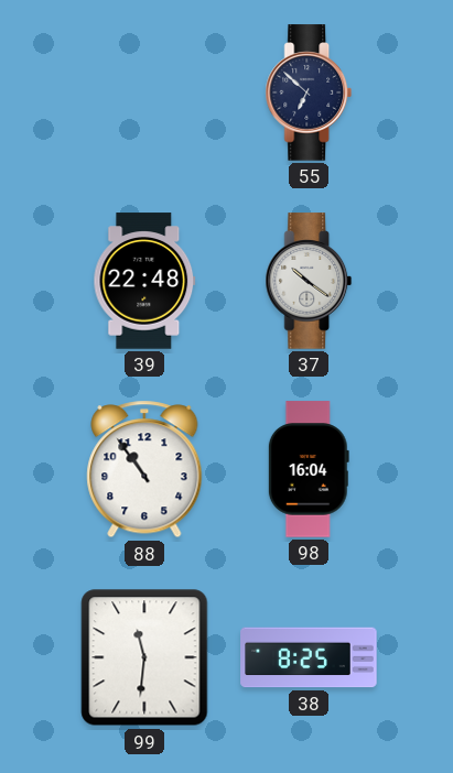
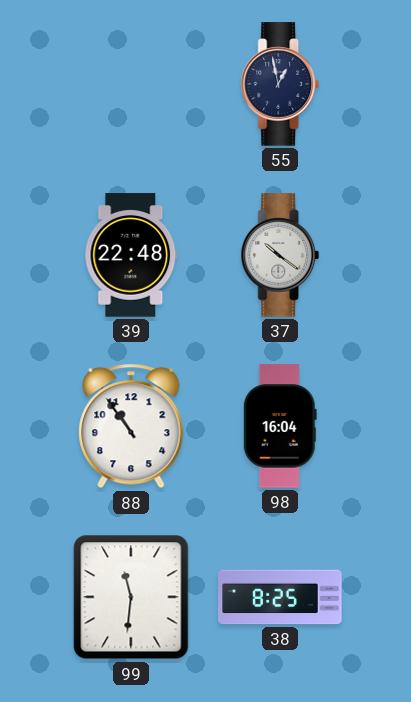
55: 6:52 -> 12:58
